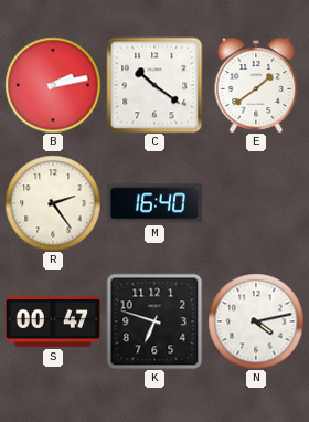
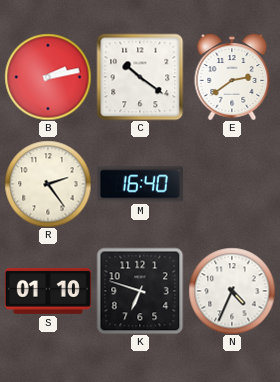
E: 1:39 -> 2:39
S: 00:47 -> 01:10
N: 4:13 -> 4:34
